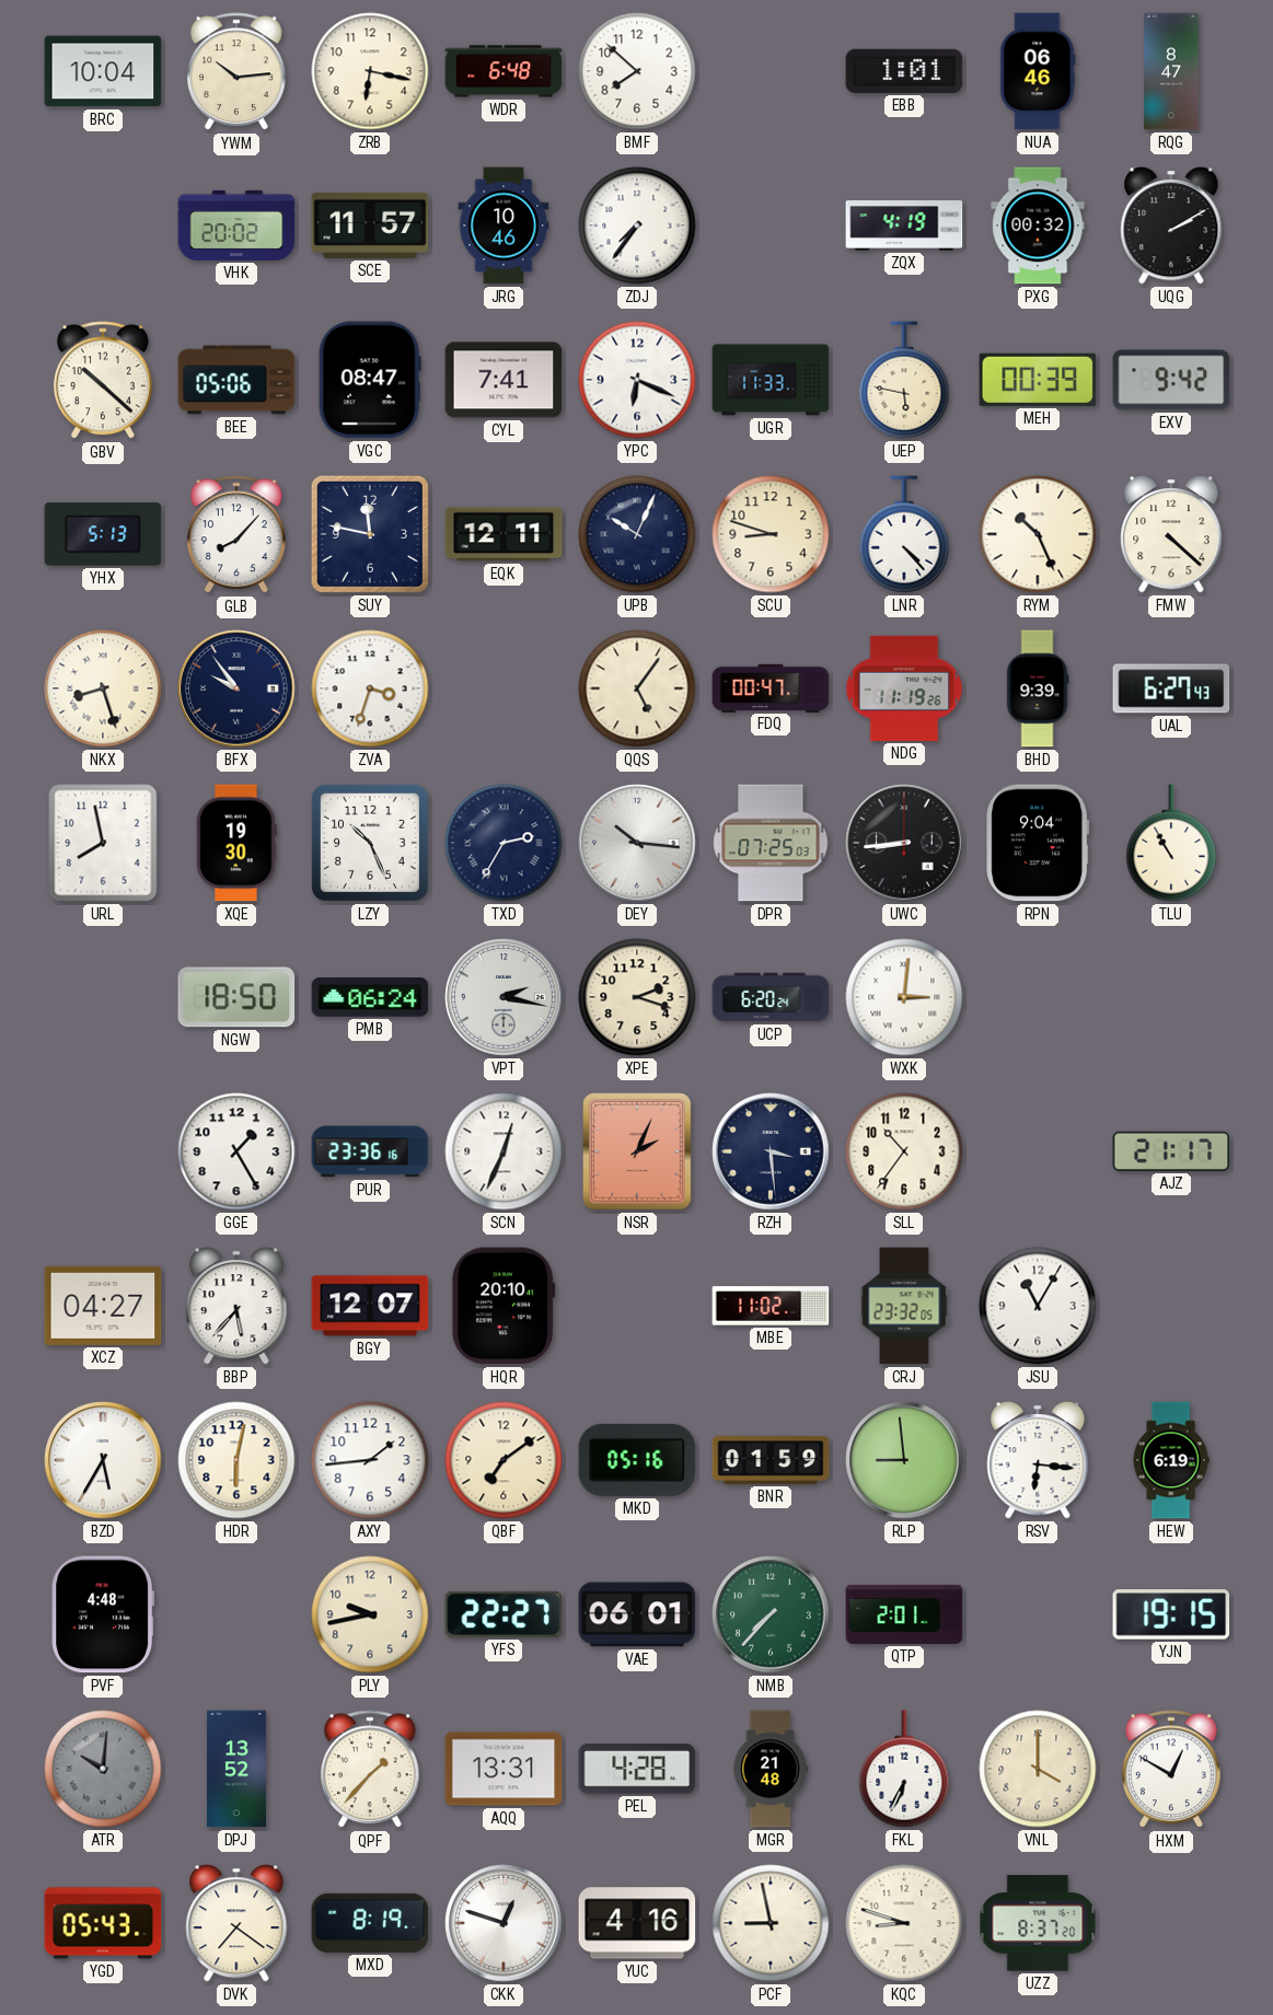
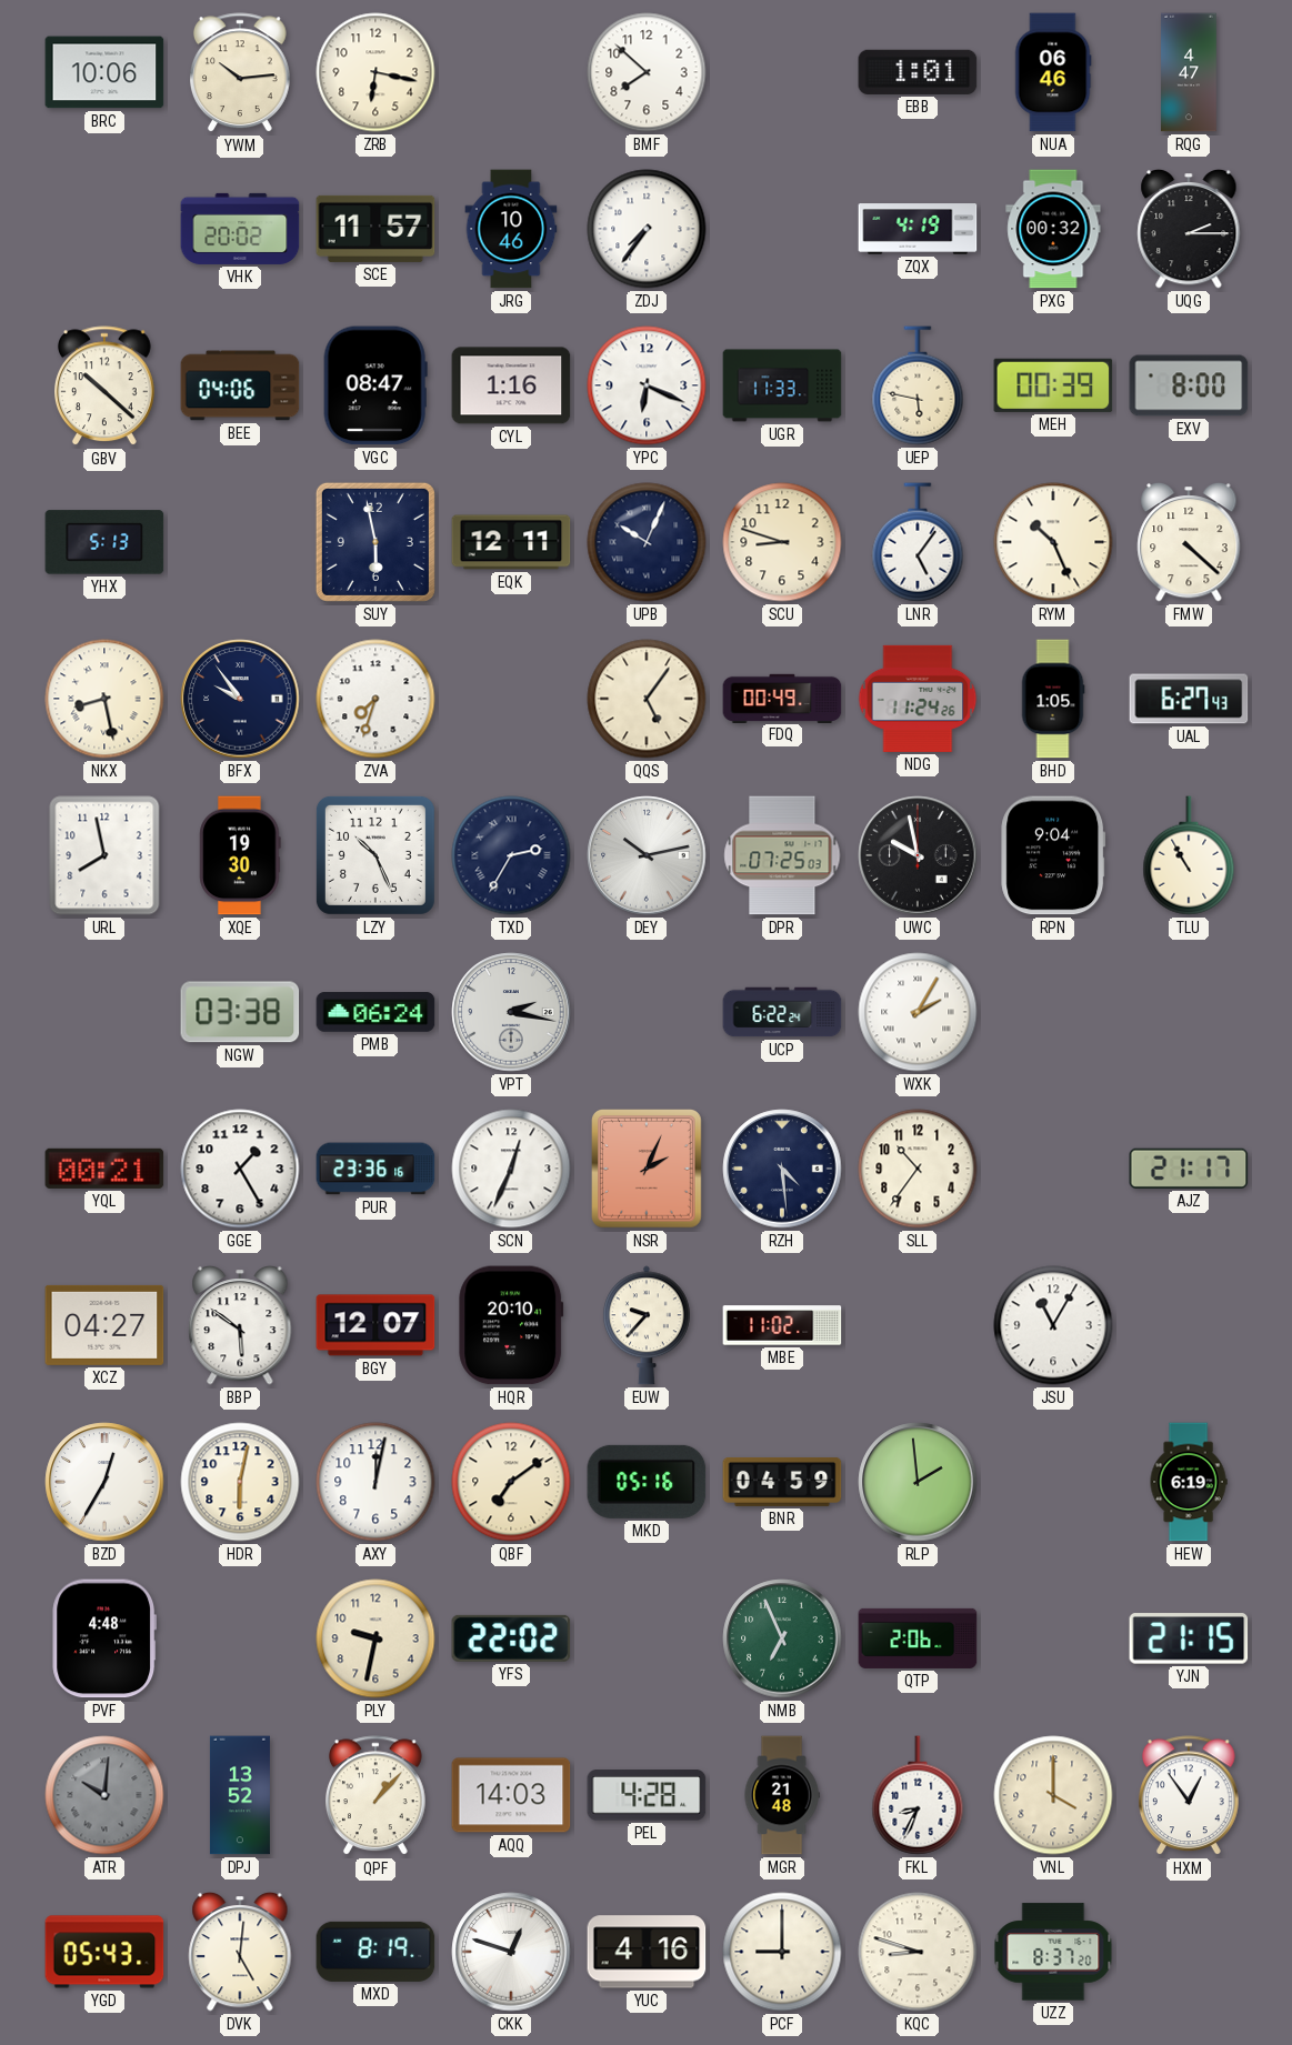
BRC: 10:04 -> 10:06
WDR: 6:48 -> none
RQG: 8:47 -> 4:47
UQG: 2:10 -> 2:15
BEE: 05:06 -> 04:06
CYL: 7:41 -> 1:16
EXV: 9:42 -> 8:00
GLB: 8:07 -> none
SUY: 11:47 -> 5:58
LNR: 4:23 -> 5:06
NKX: 8:27 -> 8:28
ZVA: 3:33 -> 7:33
FDQ: 00:47 -> 00:49
NDG: 11:19 -> 11:24
BHD: 9:39 -> 1:05
DEY: 10:16 -> 10:13
UWC: 8:44 -> 9:58
NGW: 18:50 -> 03:38
XPE: 2:18 -> none
UCP: 6:20 -> 6:22
WXK: 3:01 -> 2:05
YQL: none -> 00:21
RZH: 3:29 -> 4:29
BBP: 5:37 -> 5:51
EUW: none -> 9:37
CRJ: 23:32 -> none
BZD: 5:35 -> 12:35
AXY: 1:44 -> 12:02
BNR: 01:59 -> 04:59
RLP: 8:59 -> 1:59
RSV: 6:16 -> none
PLY: 9:43 -> 9:32
YFS: 22:27 -> 22:02
VAE: 06:01 -> none
NMB: 7:37 -> 6:56
QTP: 2:01 -> 2:06
YJN: 19:15 -> 21:15
QPF: 1:37 -> 1:07
AQQ: 13:31 -> 14:03
FKL: 6:34 -> 8:34
HXM: 12:50 -> 12:54
DVK: 7:21 -> 5:01
PCF: 8:58 -> 9:00
